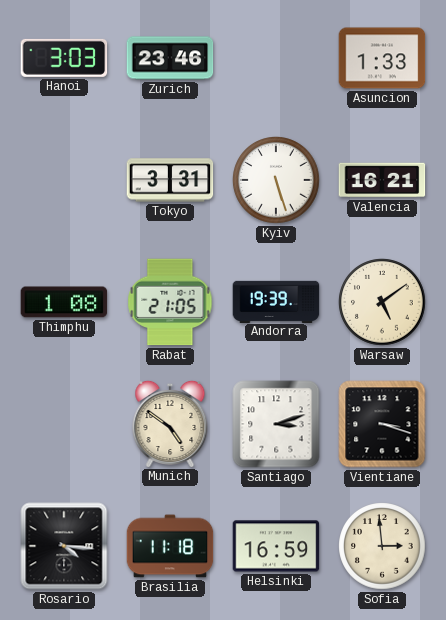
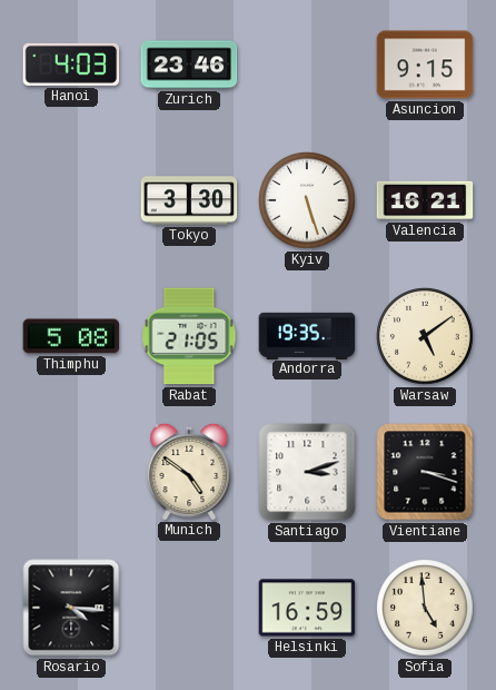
Hanoi: 3:03 -> 4:03
Asuncion: 1:33 -> 9:15
Tokyo: 3:31 -> 3:30
Thimphu: 1:08 -> 5:08
Andorra: 19:39 -> 19:35
Brasilia: 11:18 -> none
Sofia: 2:59 -> 4:59
